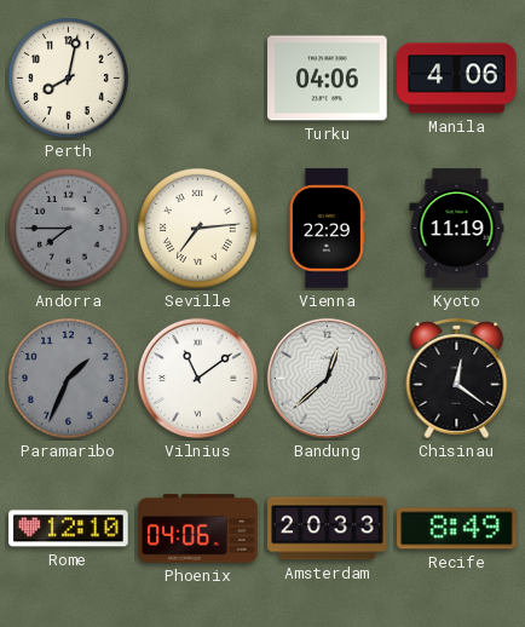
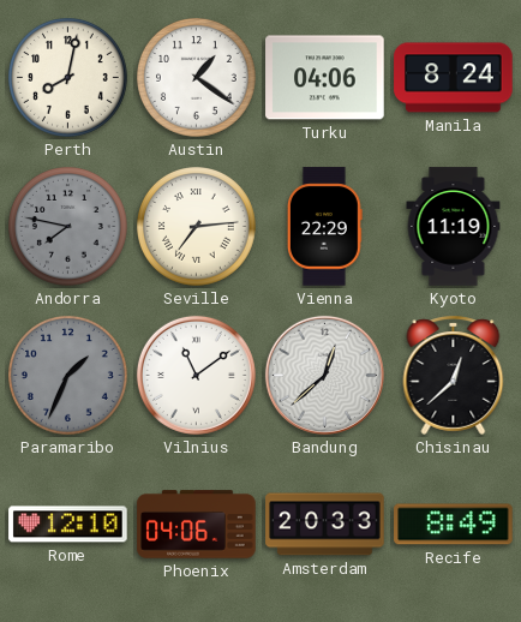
Austin: none -> 1:21
Manila: 4:06 -> 8:24
Andorra: 7:45 -> 7:47
Chisinau: 12:21 -> 12:38
